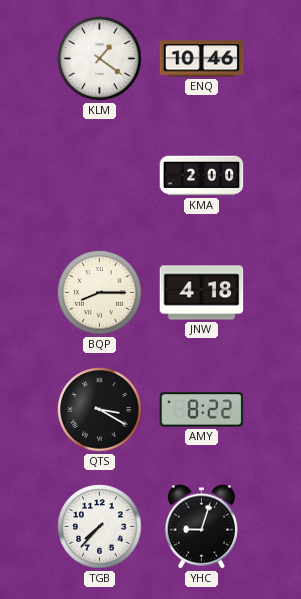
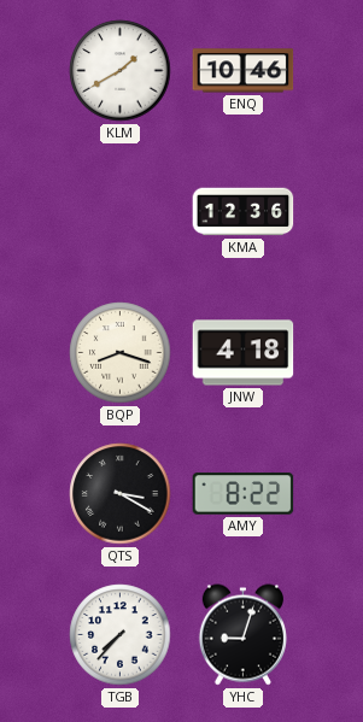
KLM: 1:21 -> 1:40
KMA: 2:00 -> 12:36
BQP: 8:15 -> 8:18
